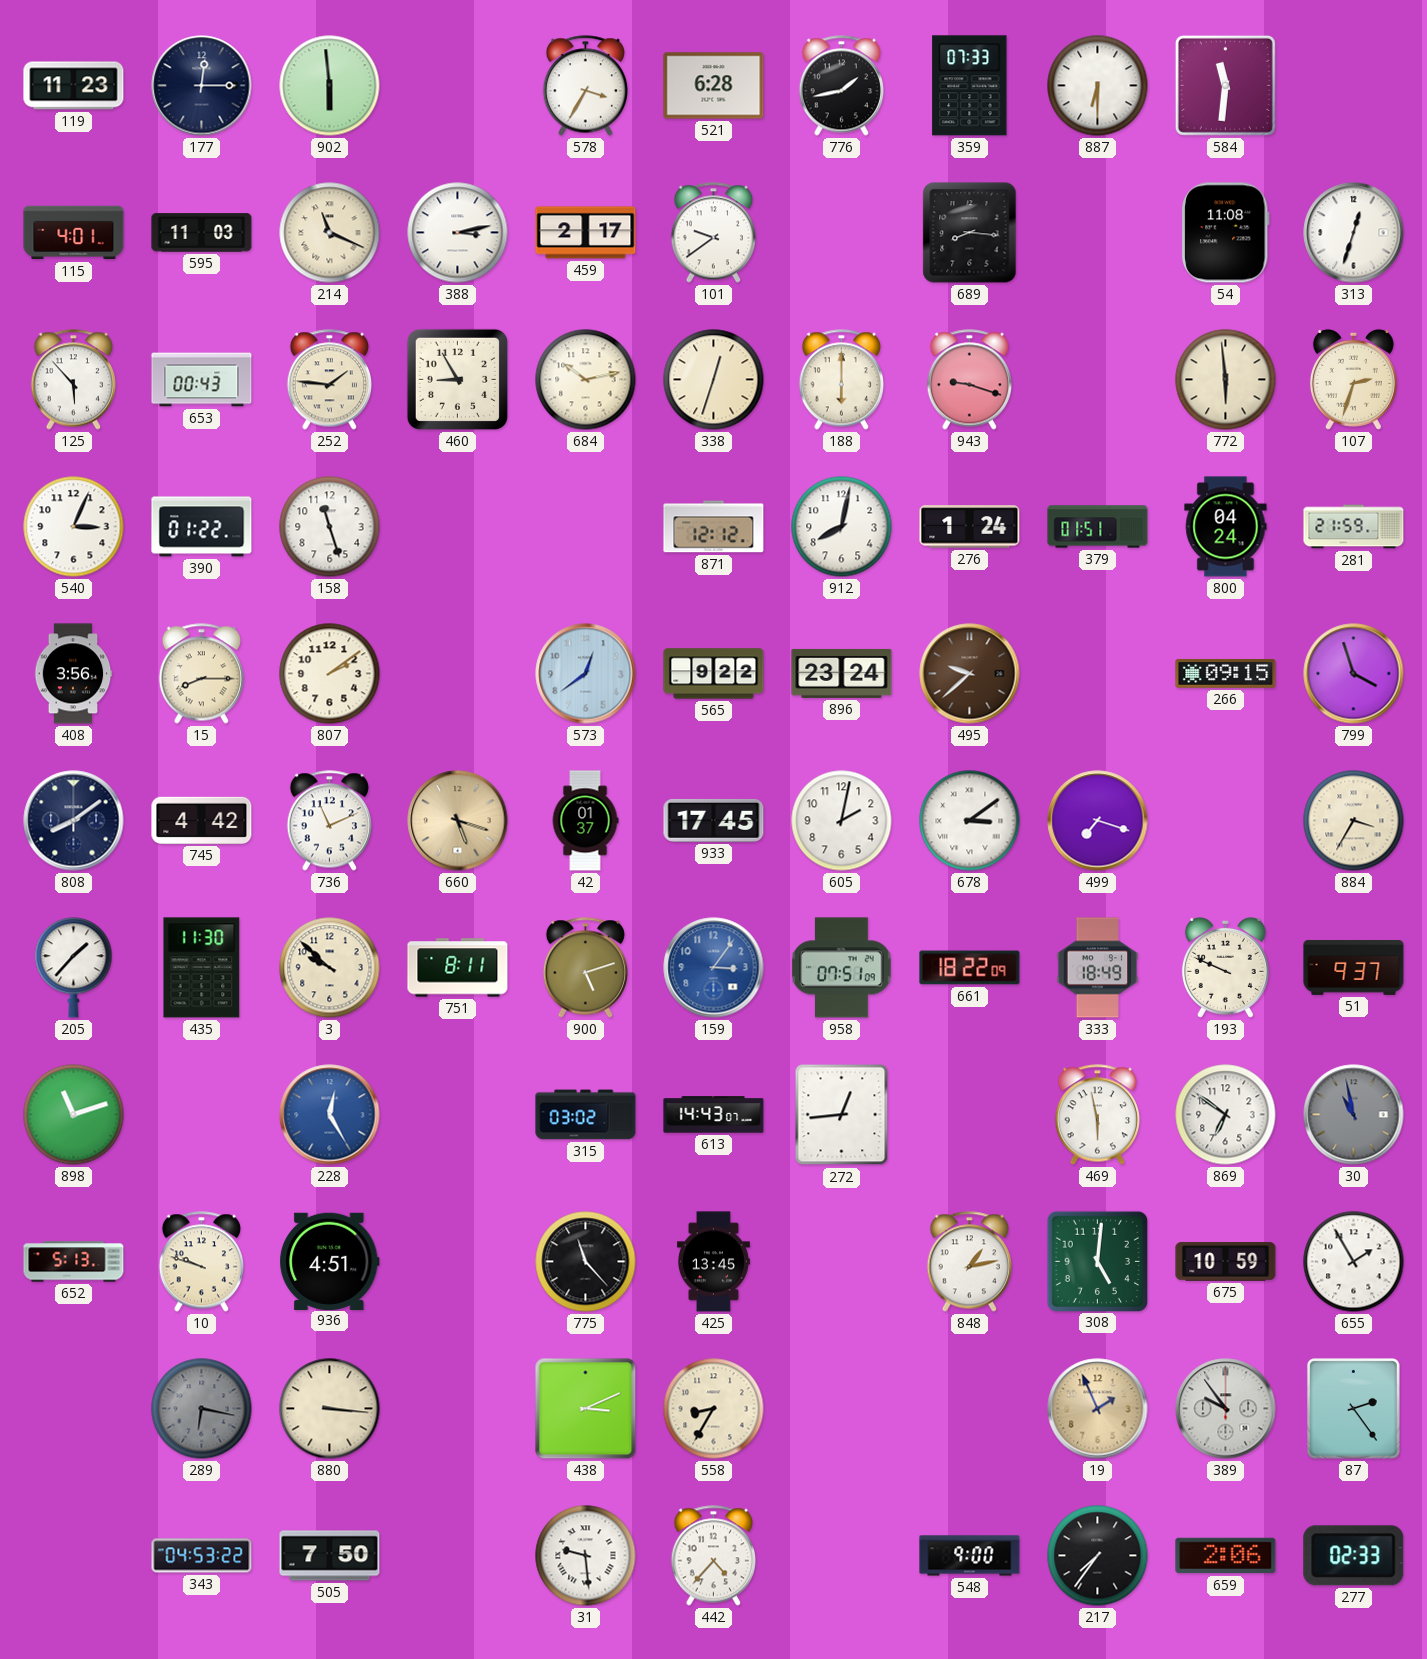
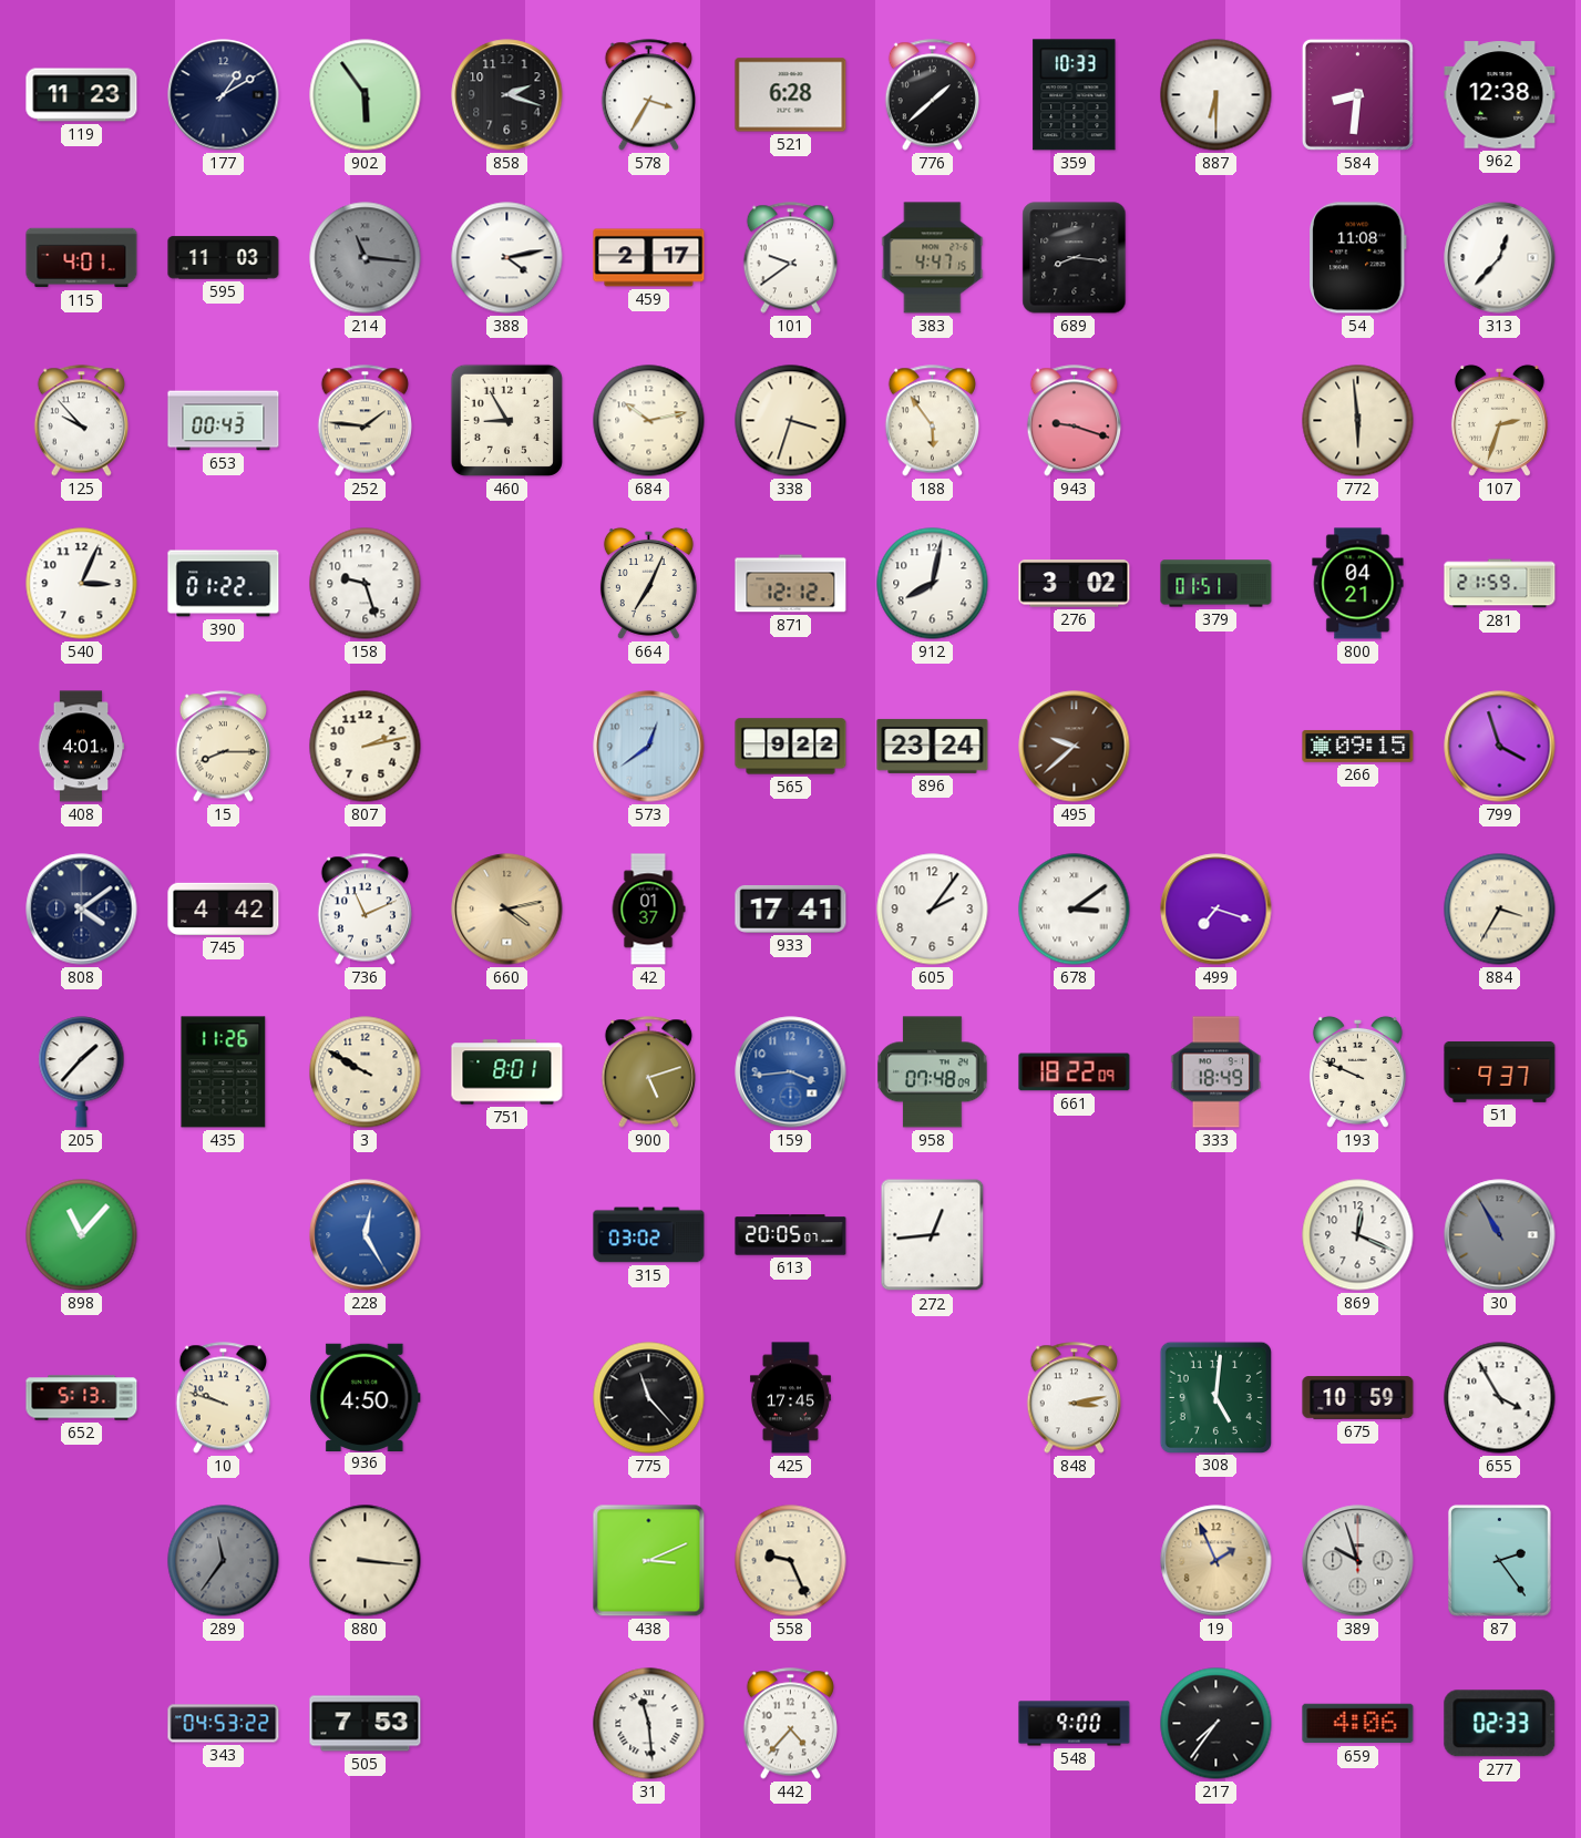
177: 12:15 -> 1:10
902: 5:59 -> 5:54
858: none -> 2:18
776: 1:43 -> 1:38
359: 07:33 -> 10:33
584: 11:31 -> 8:31
962: none -> 12:38
214: 11:19 -> 11:16
214 dial: cream -> grey
388: 3:13 -> 4:13
383: none -> 4:47
313: 12:33 -> 12:37
125: 5:53 -> 9:53
338: 12:33 -> 3:33
188: 6:00 -> 5:54
158: 11:27 -> 9:27
664: none -> 7:04
276: 1:24 -> 3:02
800: 04:24 -> 04:21
408: 3:56 -> 4:01
807: 2:09 -> 2:13
808: 8:09 -> 4:09
660: 5:18 -> 4:13
933: 17:45 -> 17:41
605: 2:02 -> 2:06
435: 11:30 -> 11:26
3: 9:52 -> 9:50
751: 8:11 -> 8:01
159: 3:06 -> 3:44
958: 07:51 -> 07:48
898: 11:12 -> 11:07
613: 14:43 -> 20:05
469: 5:58 -> none
869: 6:51 -> 12:19
30: 10:58 -> 10:55
936: 4:51 -> 4:50
425: 13:45 -> 17:45
848: 1:13 -> 3:13
655: 1:55 -> 3:55
289: 6:17 -> 11:36
558: 8:35 -> 9:26
389: 9:54 -> 9:57
505: 7:50 -> 7:53
31: 9:29 -> 11:29
659: 2:06 -> 4:06
